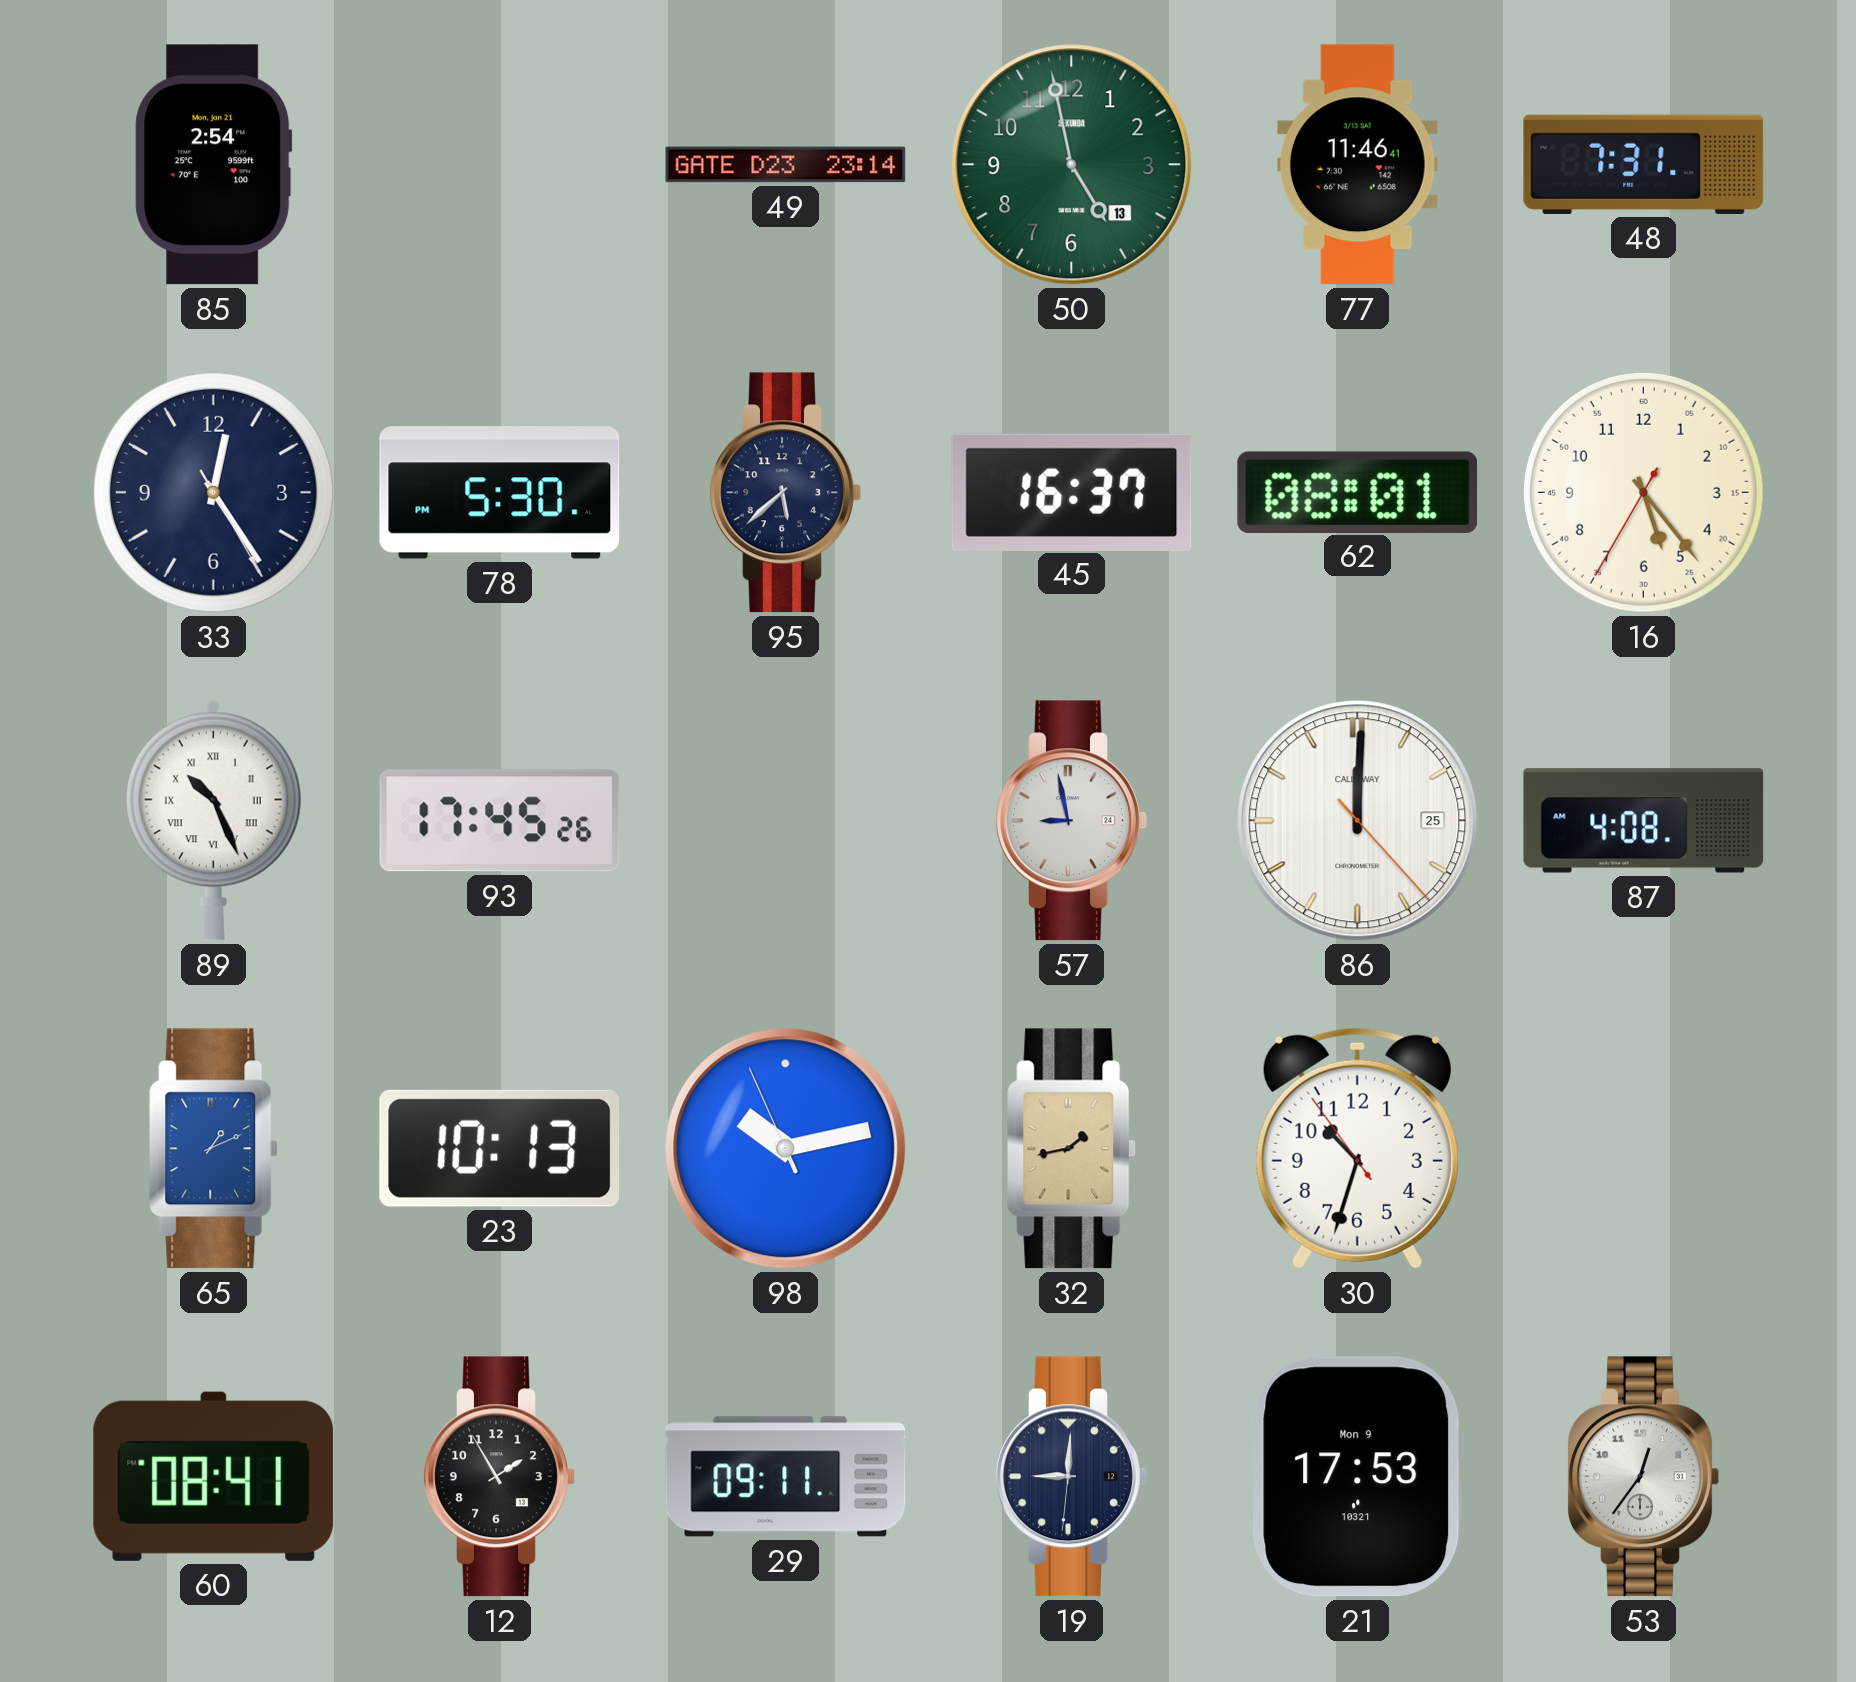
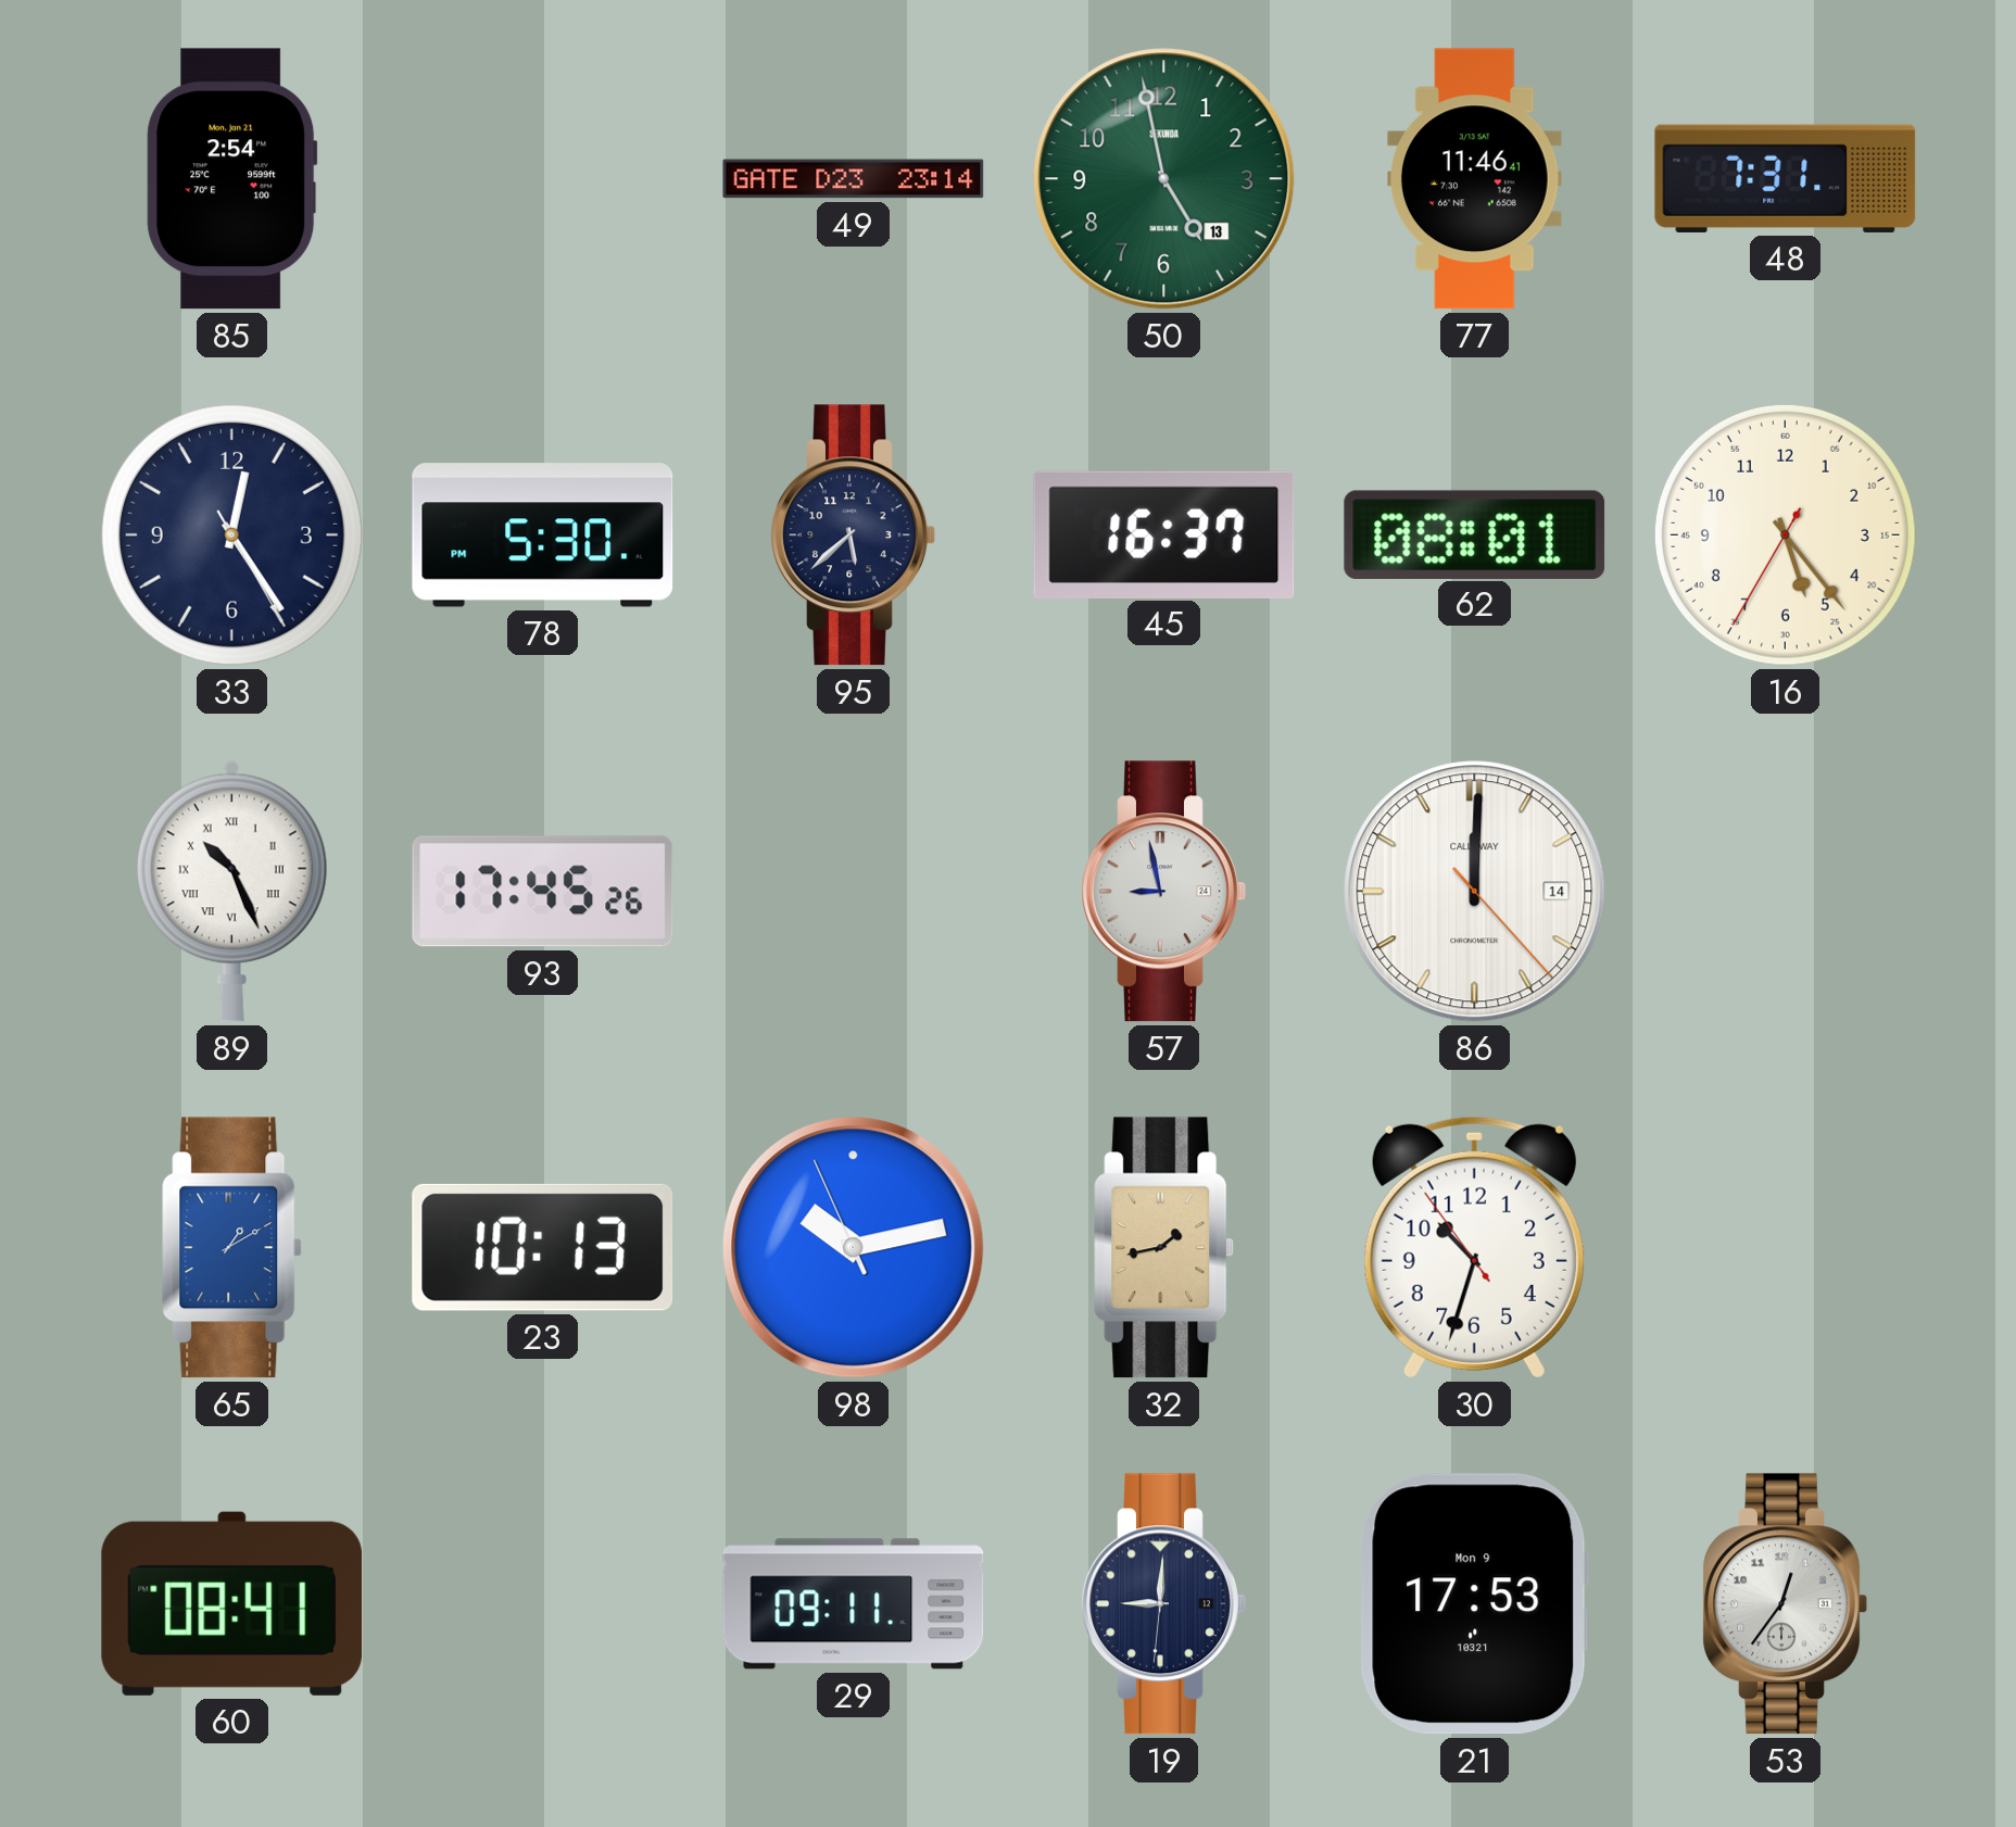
86 date: 25 -> 14
87: 4:08 -> none
65: 1:11 -> 1:10
12: 1:55 -> none
